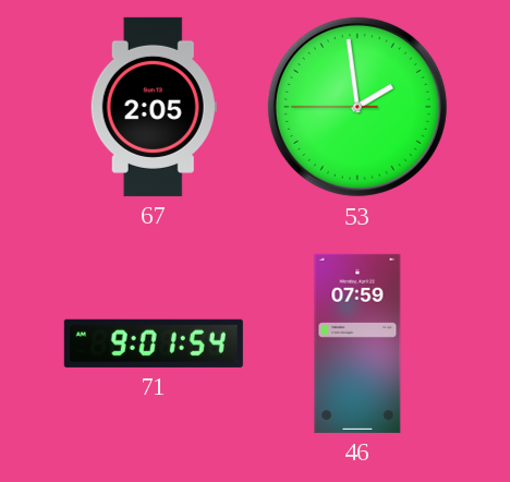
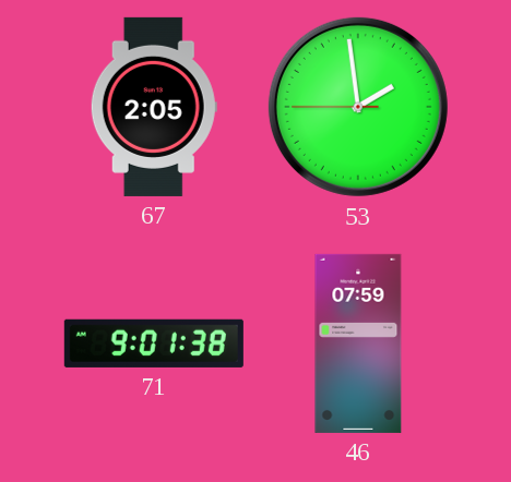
71: 9:01:54 -> 9:01:38
